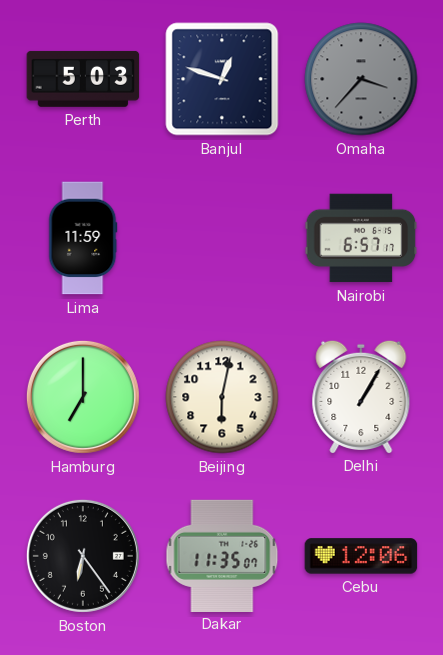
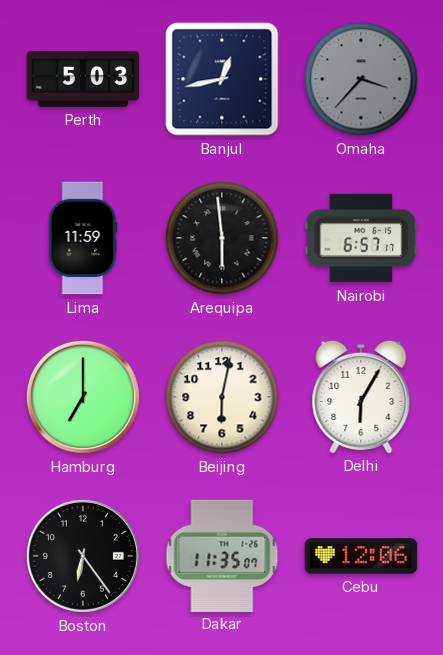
Banjul: 12:48 -> 12:43
Arequipa: none -> 5:59
Delhi: 1:05 -> 6:05
